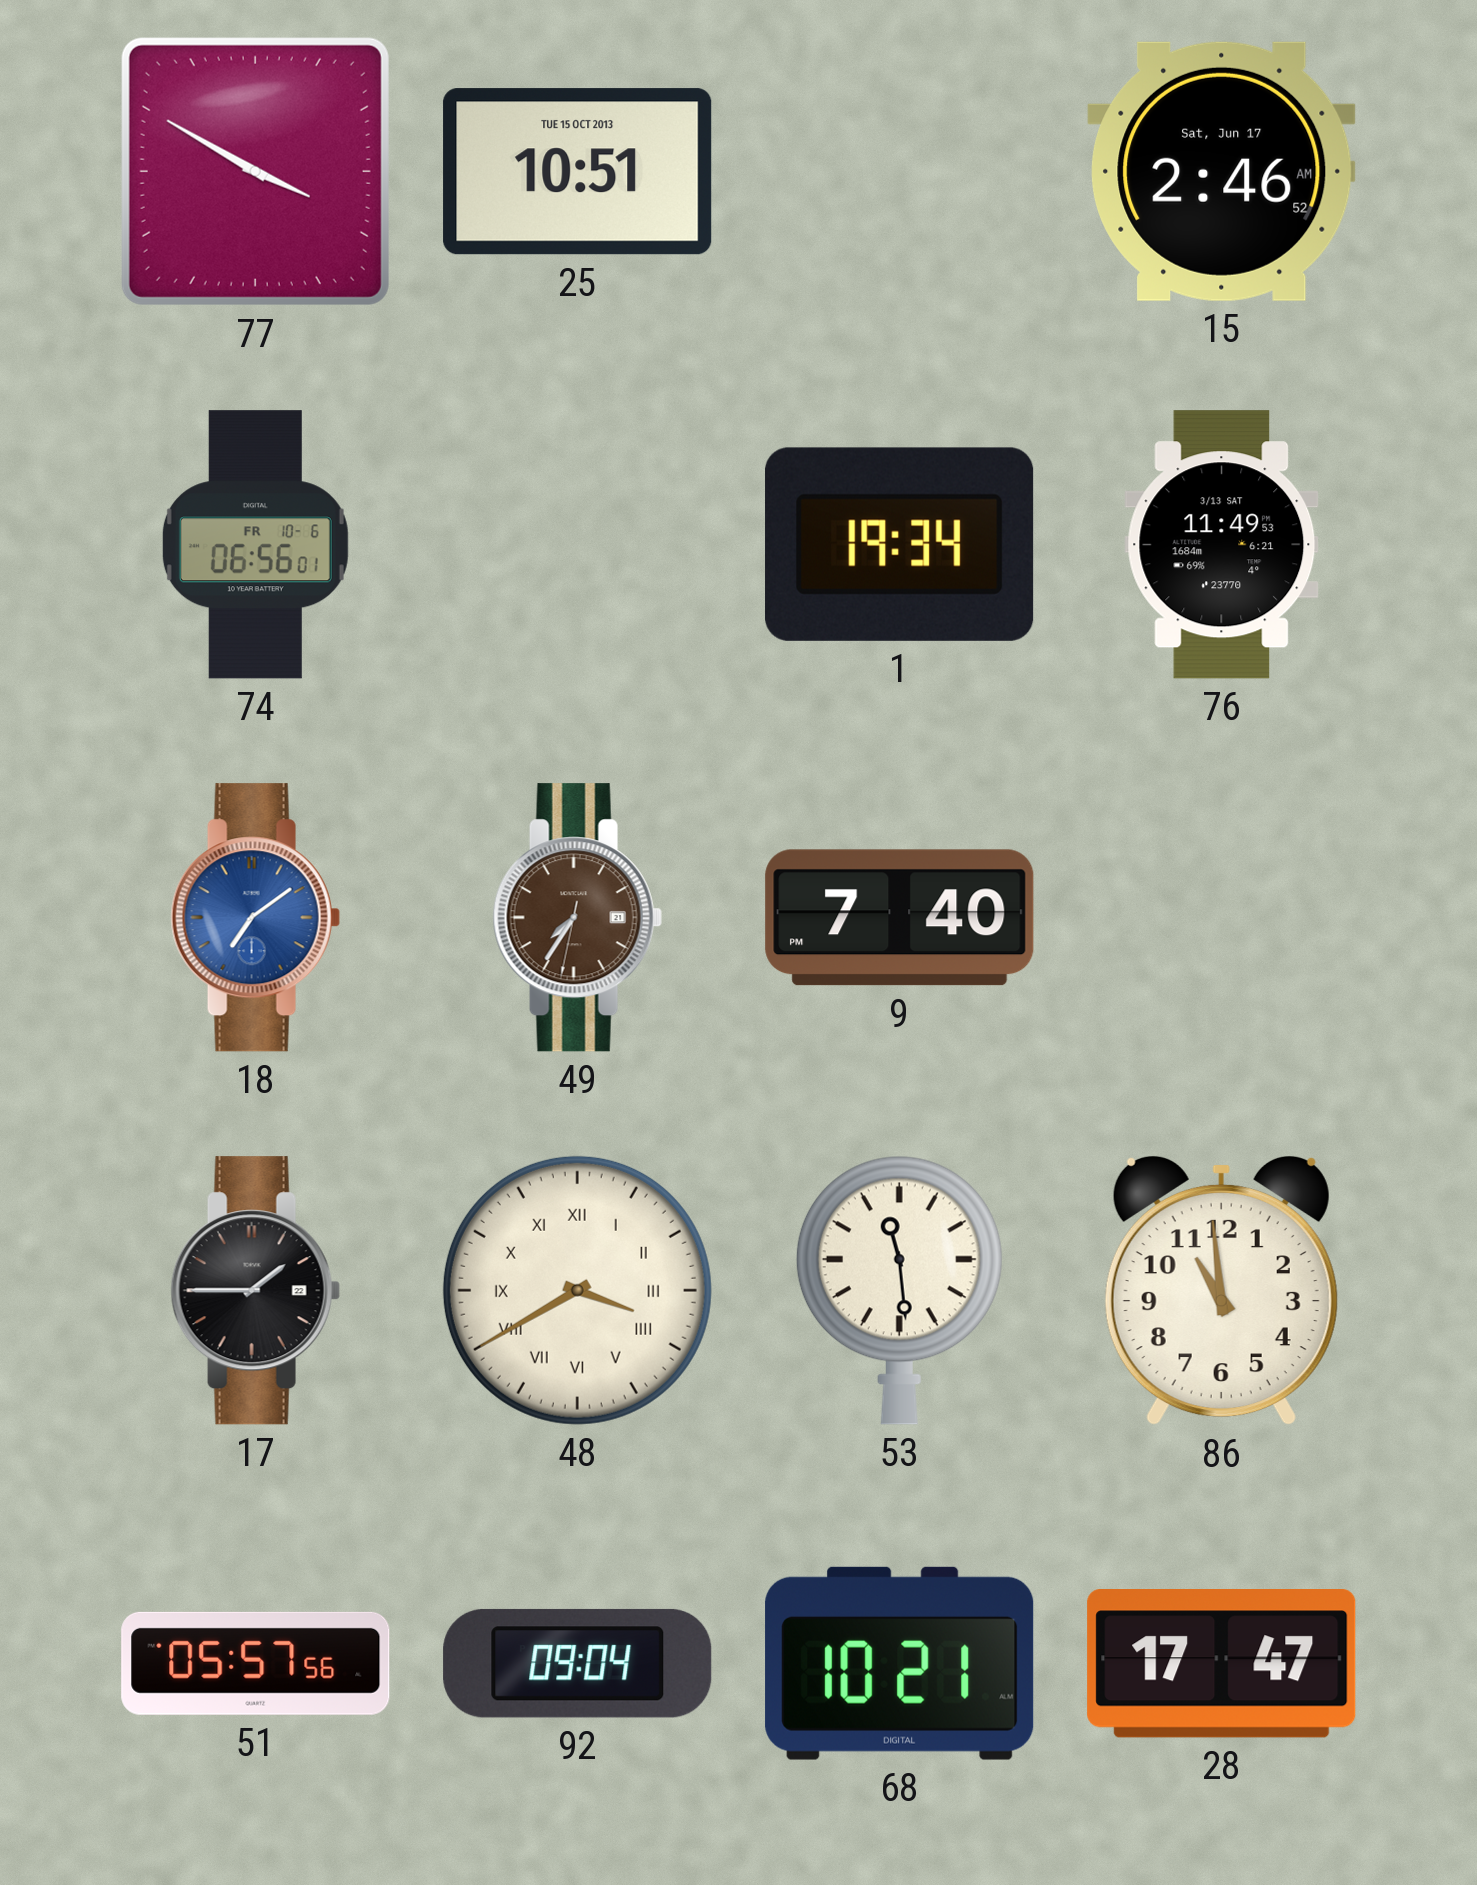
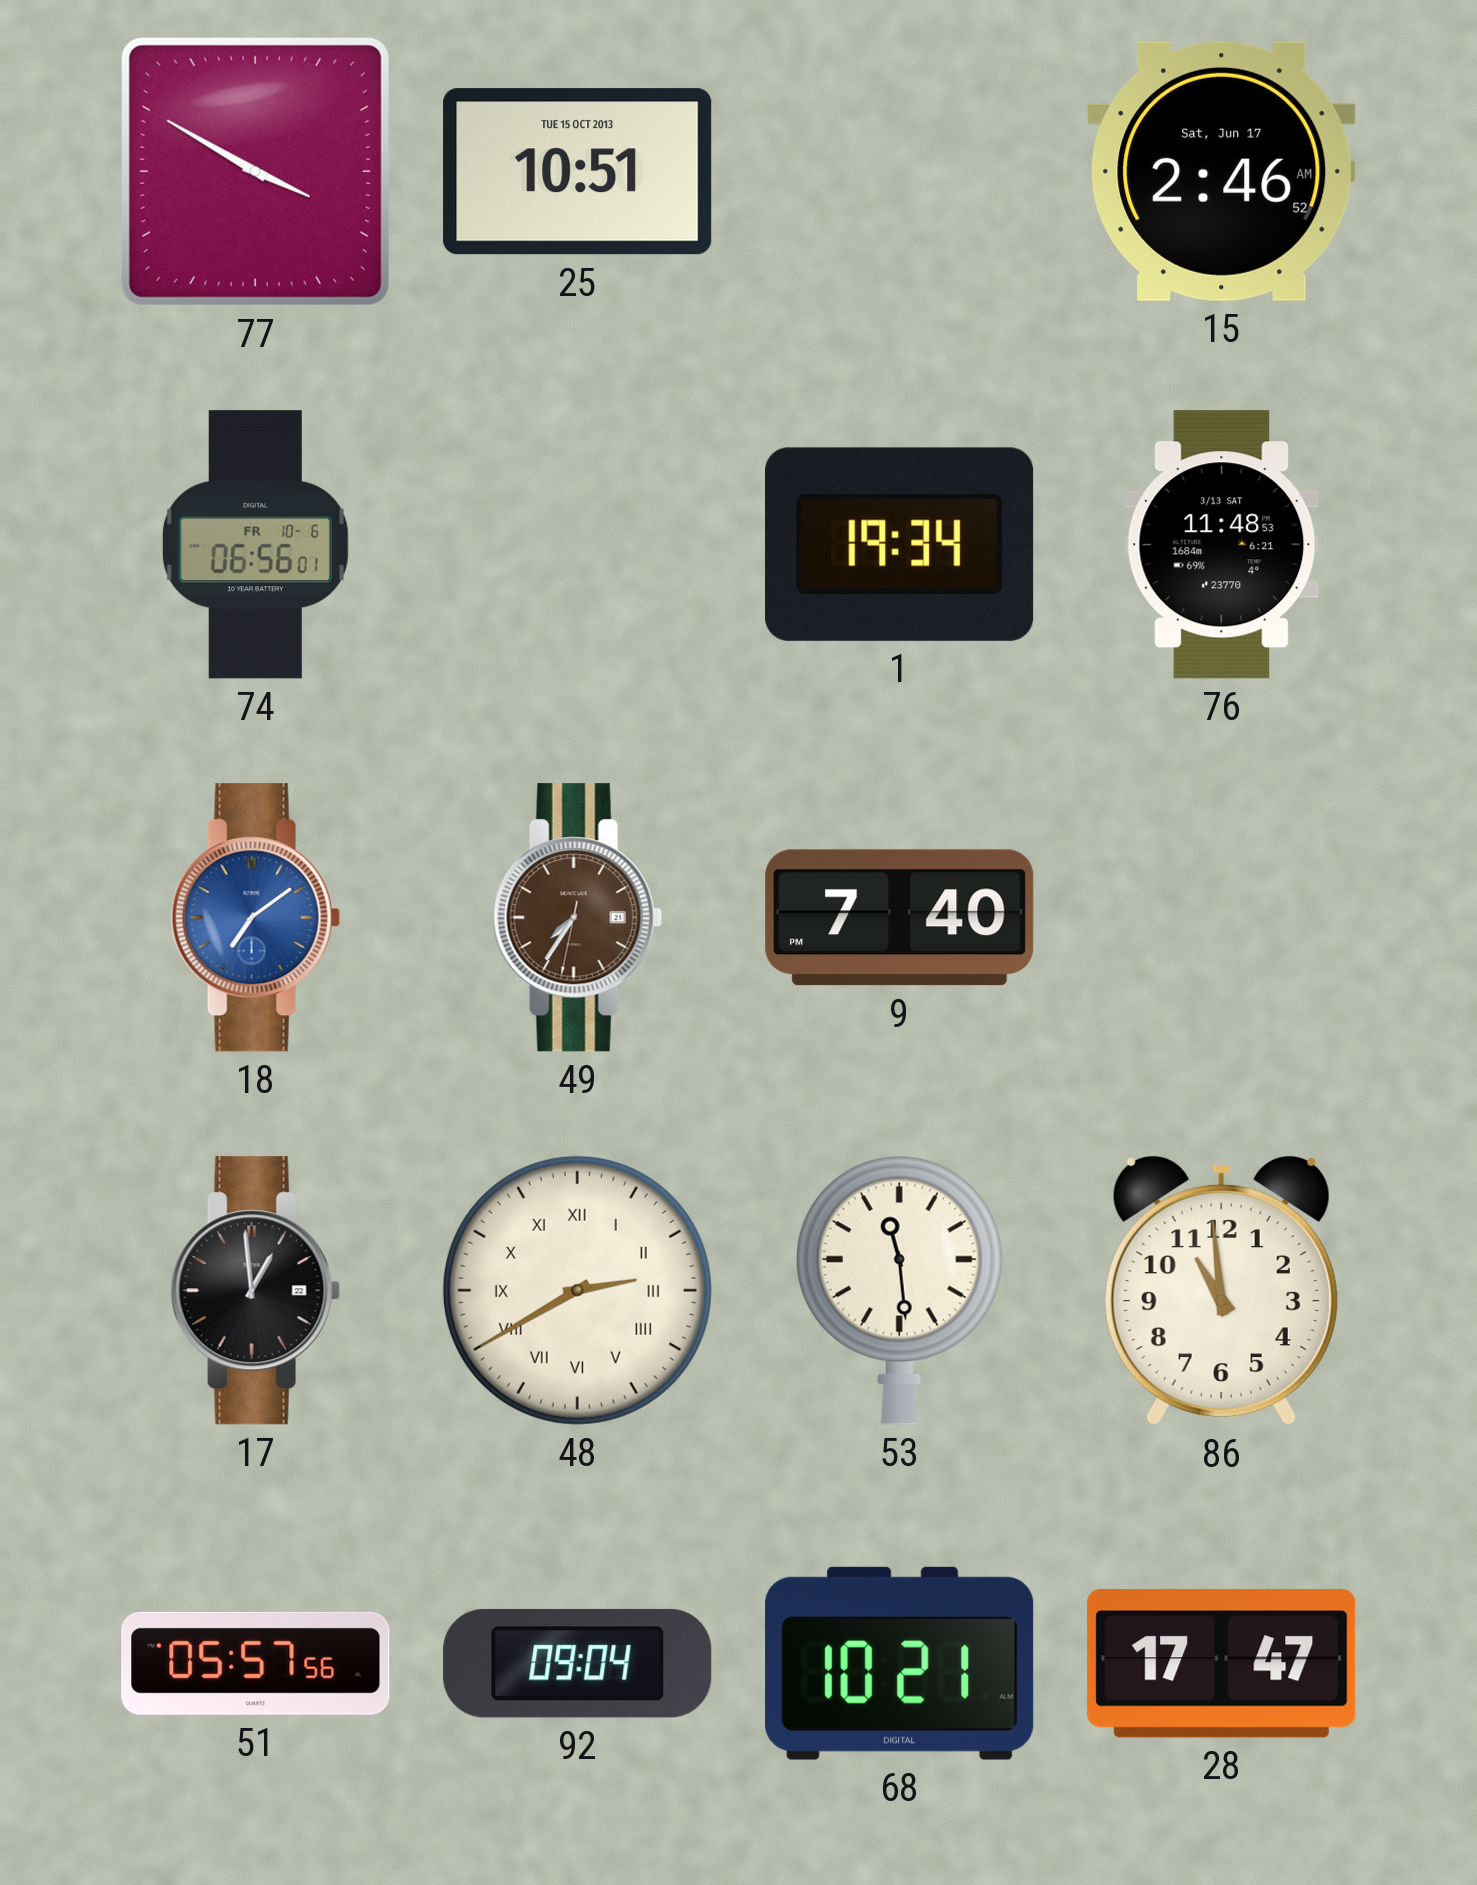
76: 11:49 -> 11:48
17: 1:45 -> 12:59
48: 3:40 -> 2:40
